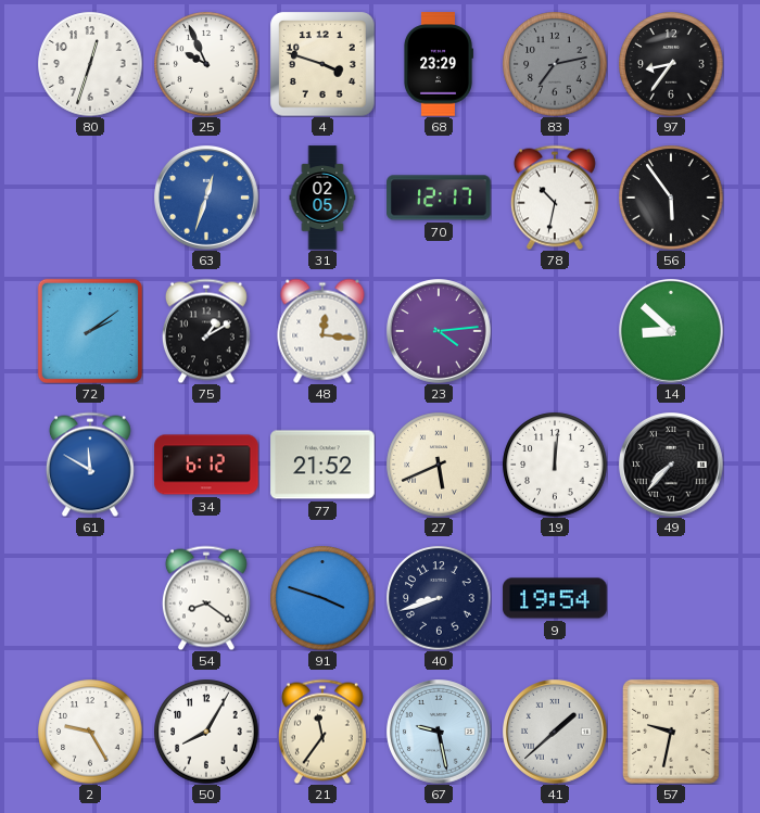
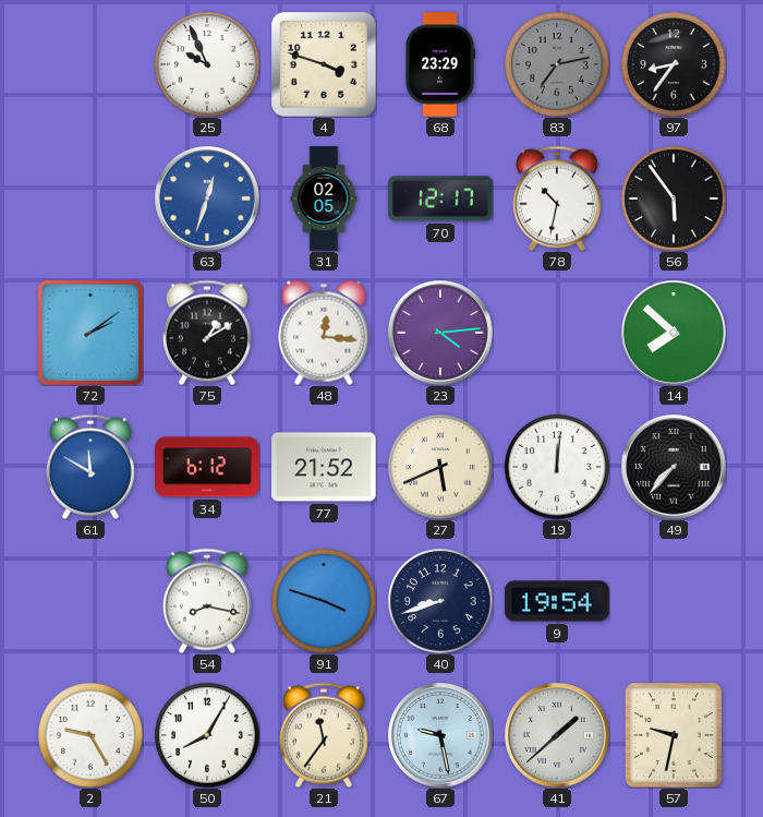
80: 12:33 -> none
14: 8:52 -> 7:52
54: 8:21 -> 8:17
